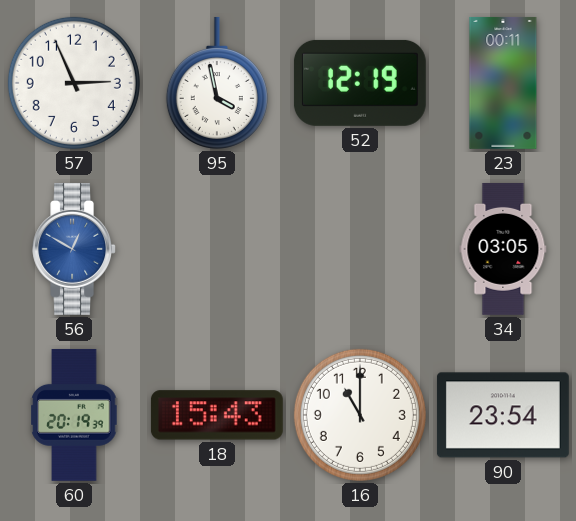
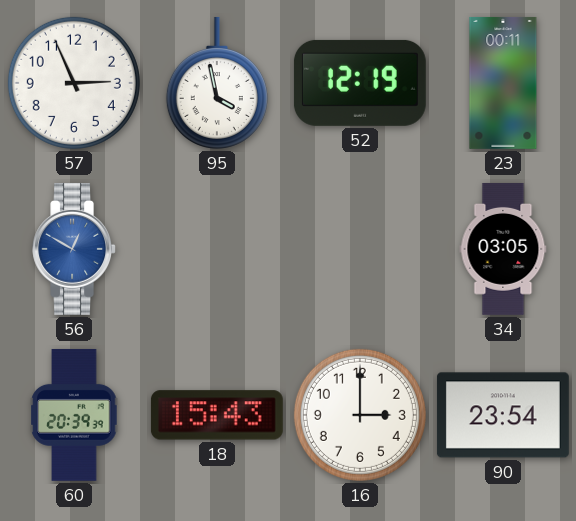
60: 20:19 -> 20:39
16: 11:00 -> 3:00
